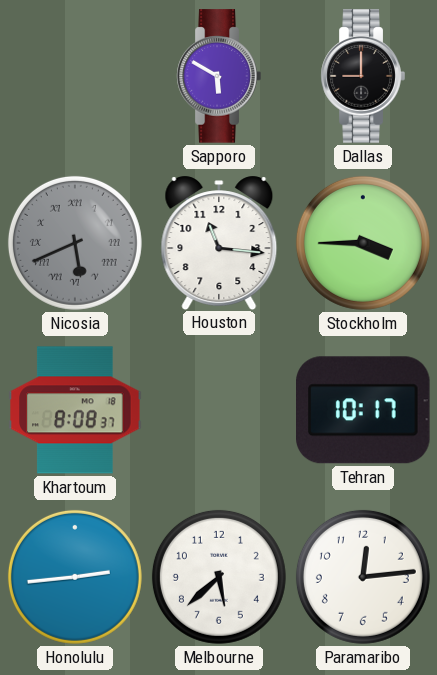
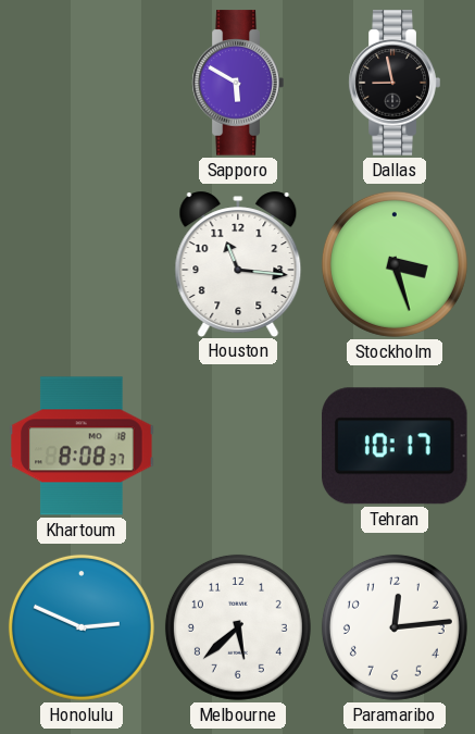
Dallas: 9:00 -> 8:58
Nicosia: 5:41 -> none
Stockholm: 3:45 -> 3:27
Honolulu: 2:44 -> 2:49
